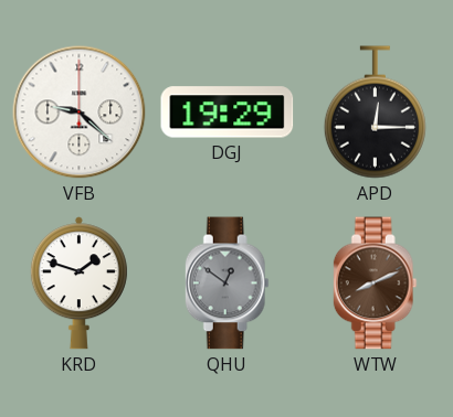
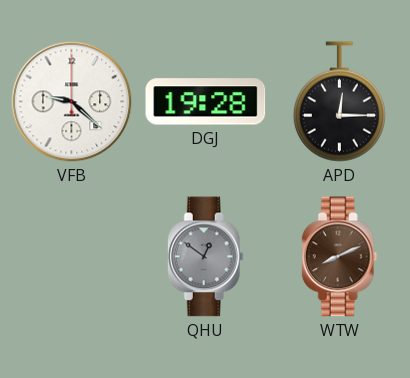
DGJ: 19:29 -> 19:28
KRD: 1:48 -> none
